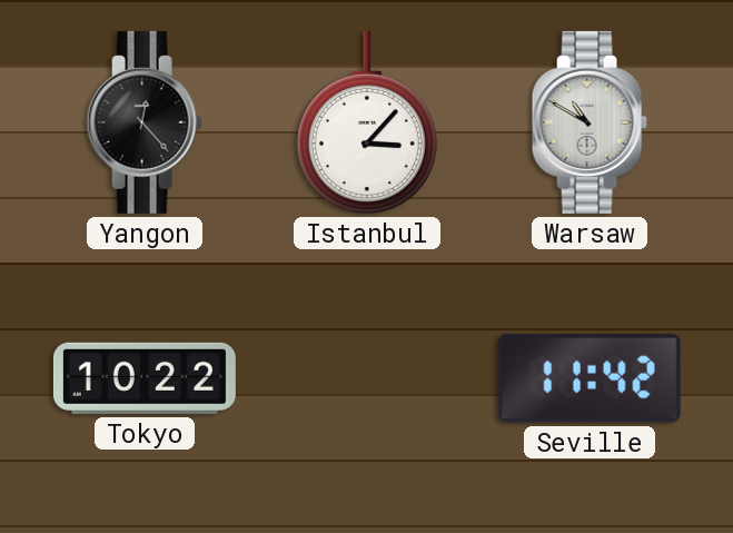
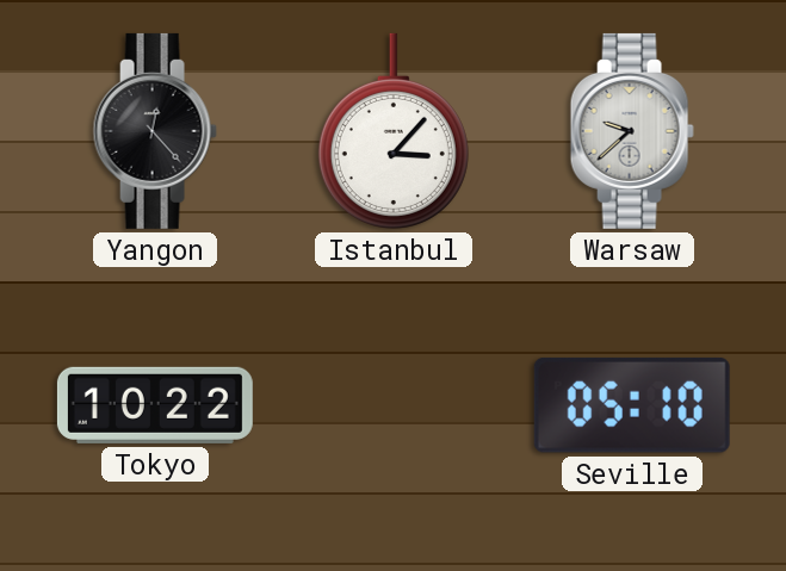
Warsaw: 10:50 -> 9:38
Seville: 11:42 -> 05:10
